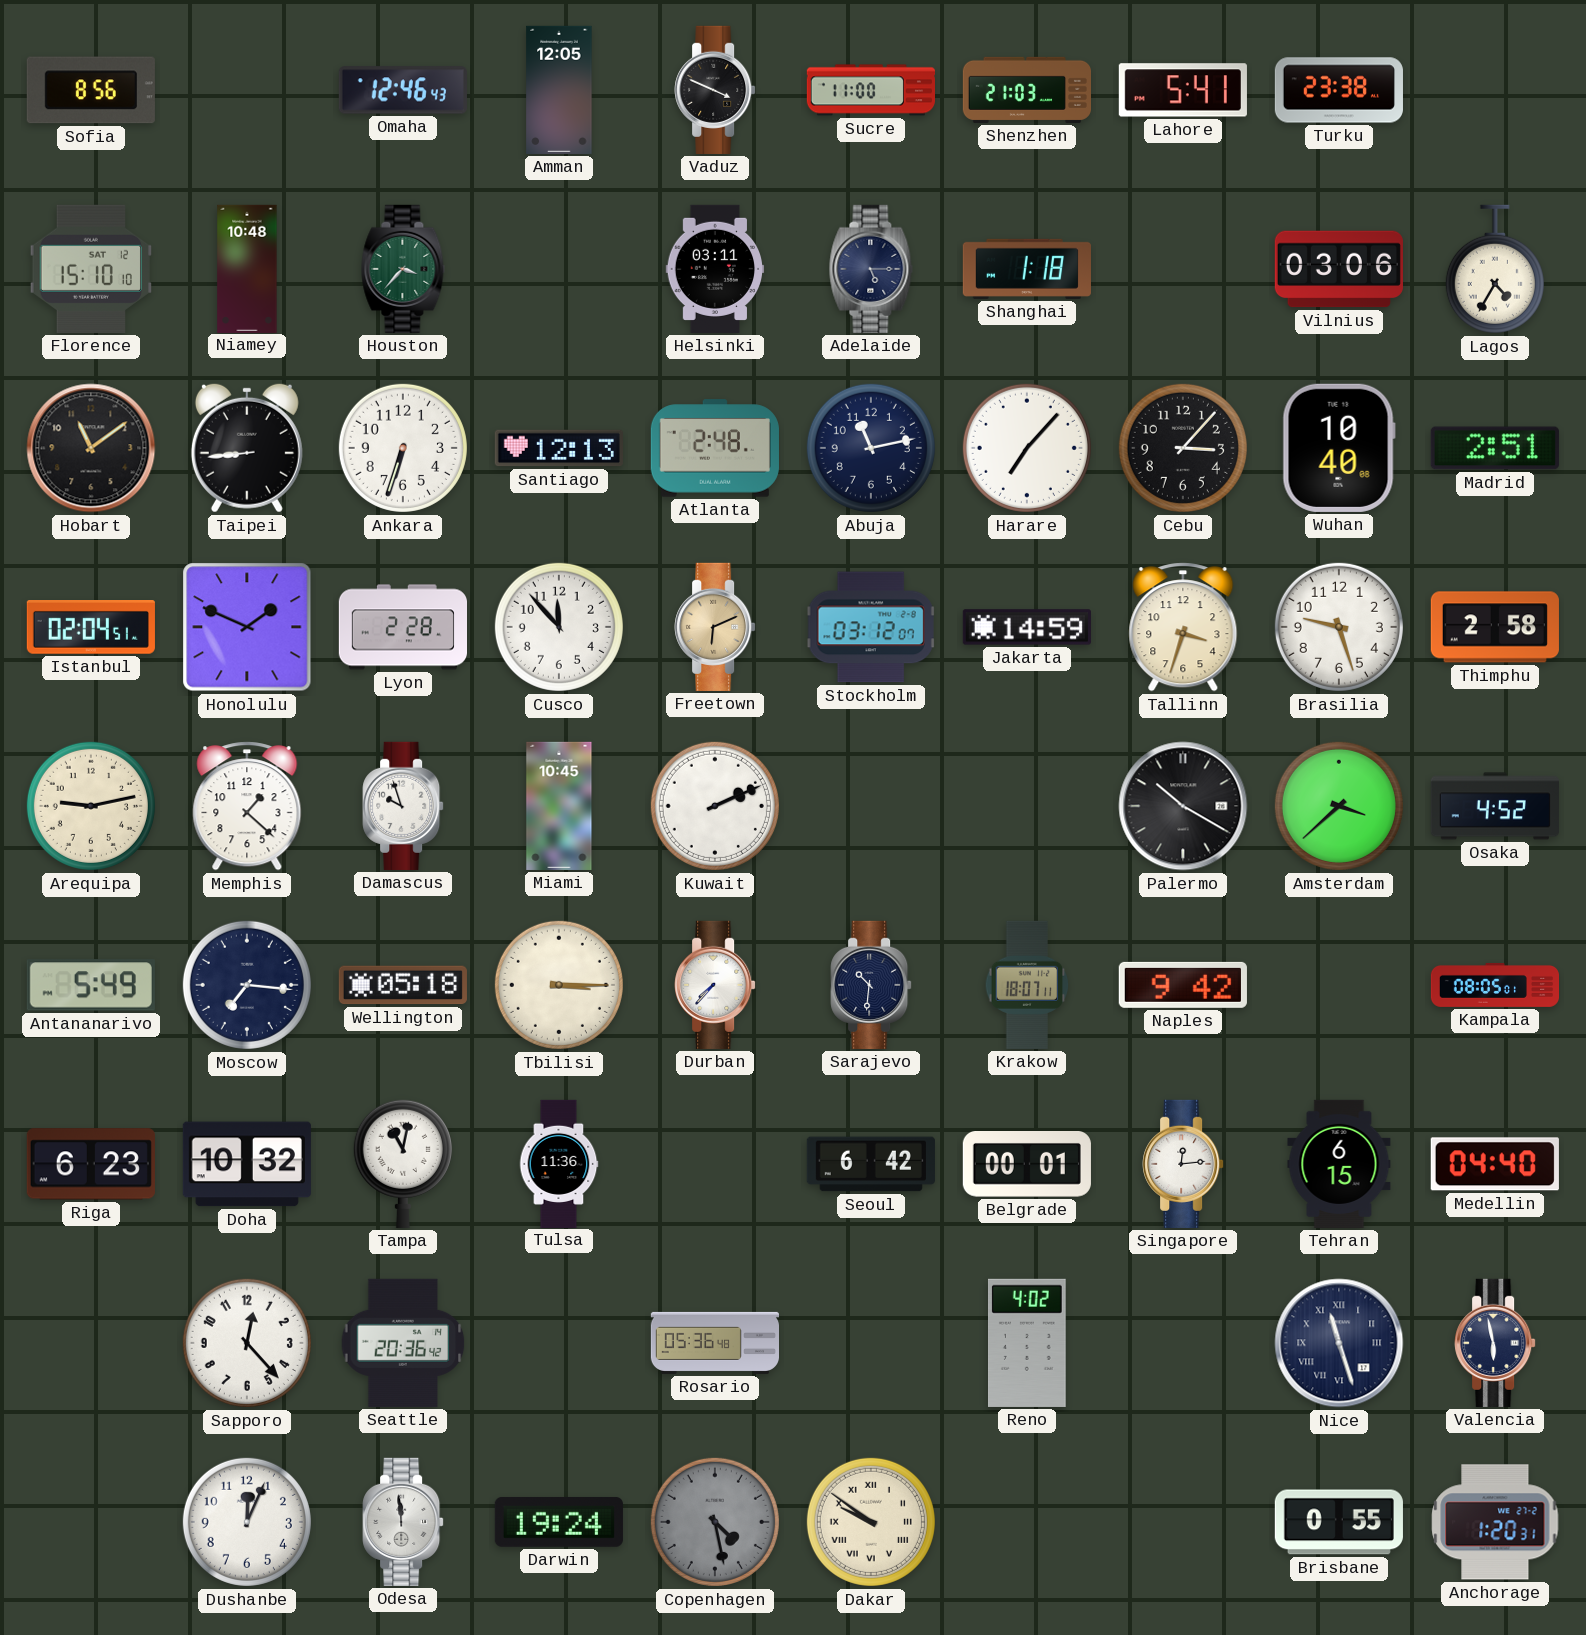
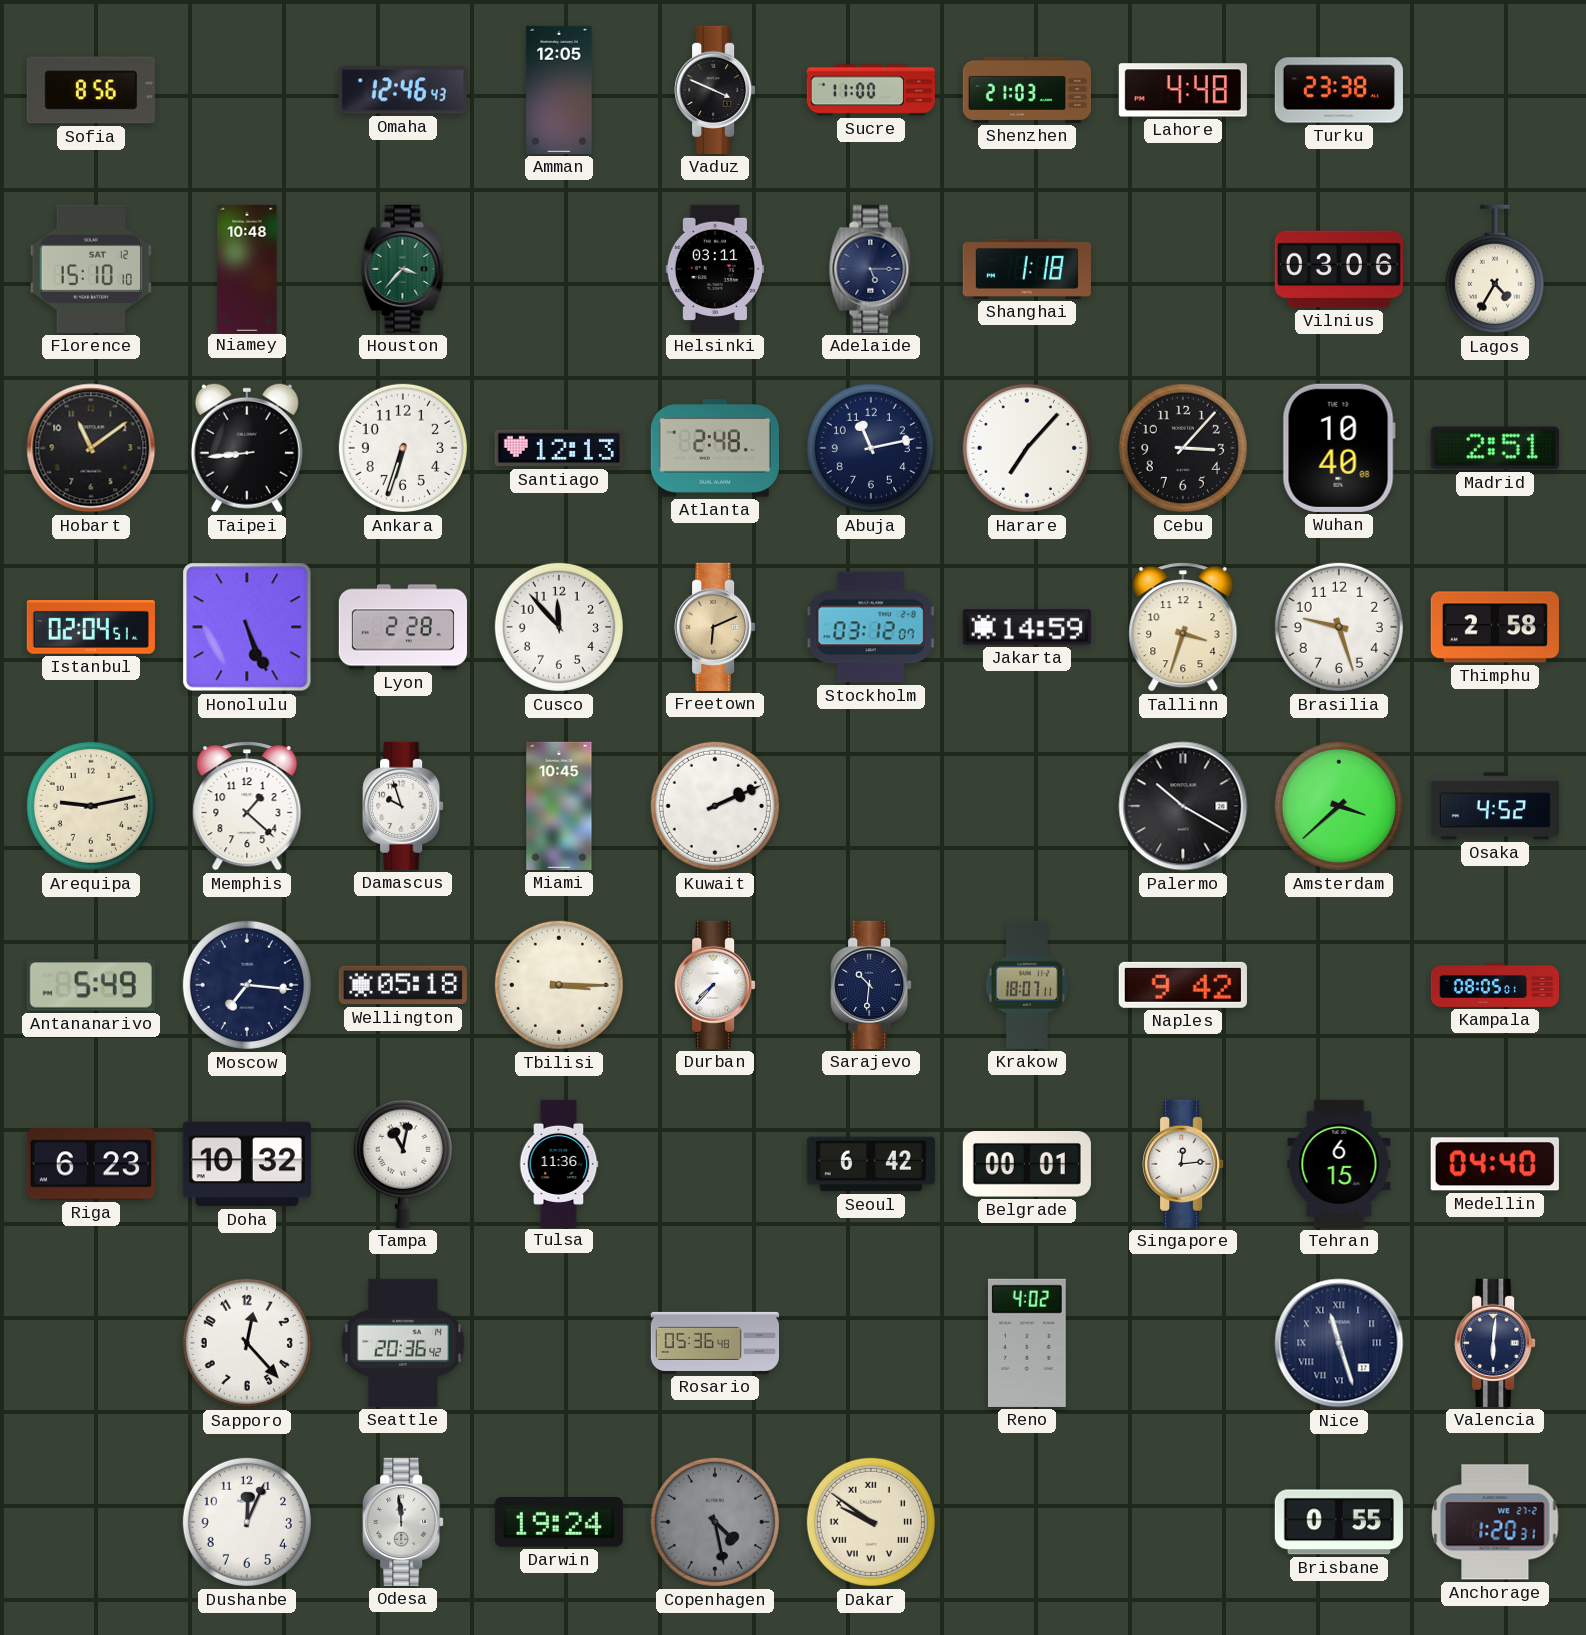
Lahore: 5:41 -> 4:48
Honolulu: 1:49 -> 5:26
Valencia: 5:58 -> 6:01
